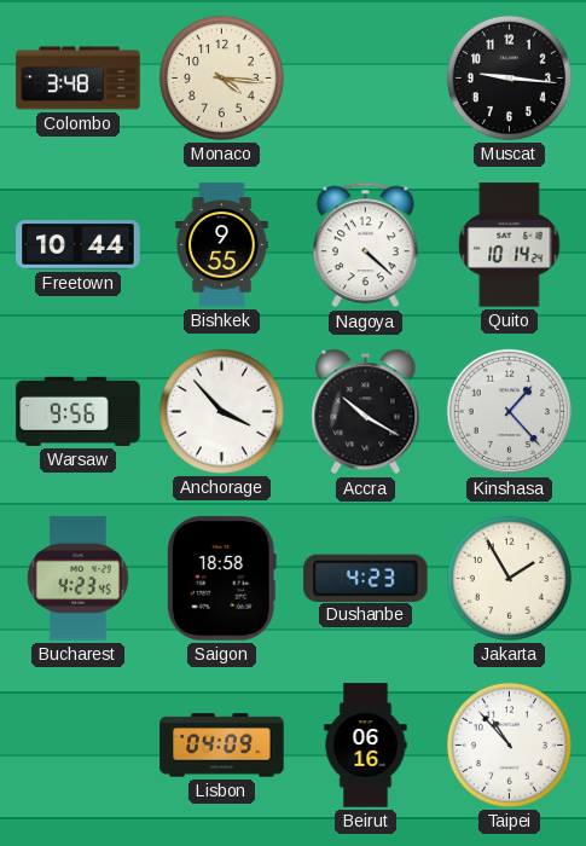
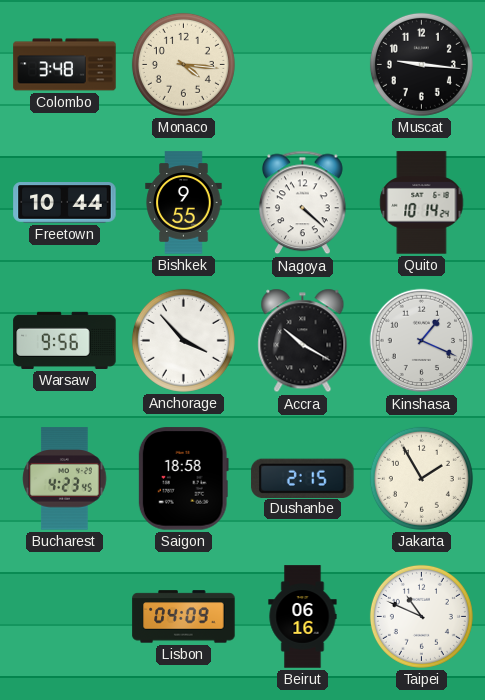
Kinshasa: 1:23 -> 1:19
Dushanbe: 4:23 -> 2:15
Taipei: 10:53 -> 10:49
